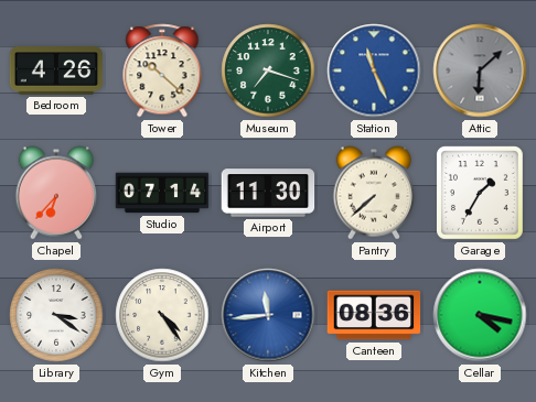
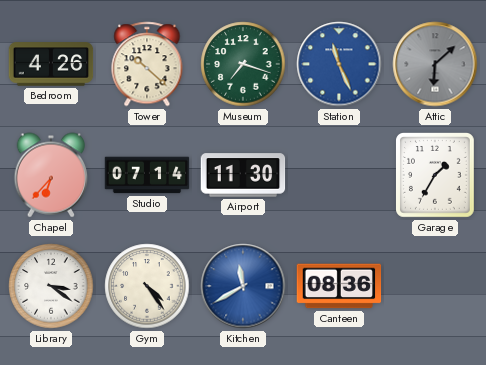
Pantry: 7:38 -> none
Kitchen: 11:44 -> 11:40
Cellar: 4:17 -> none
